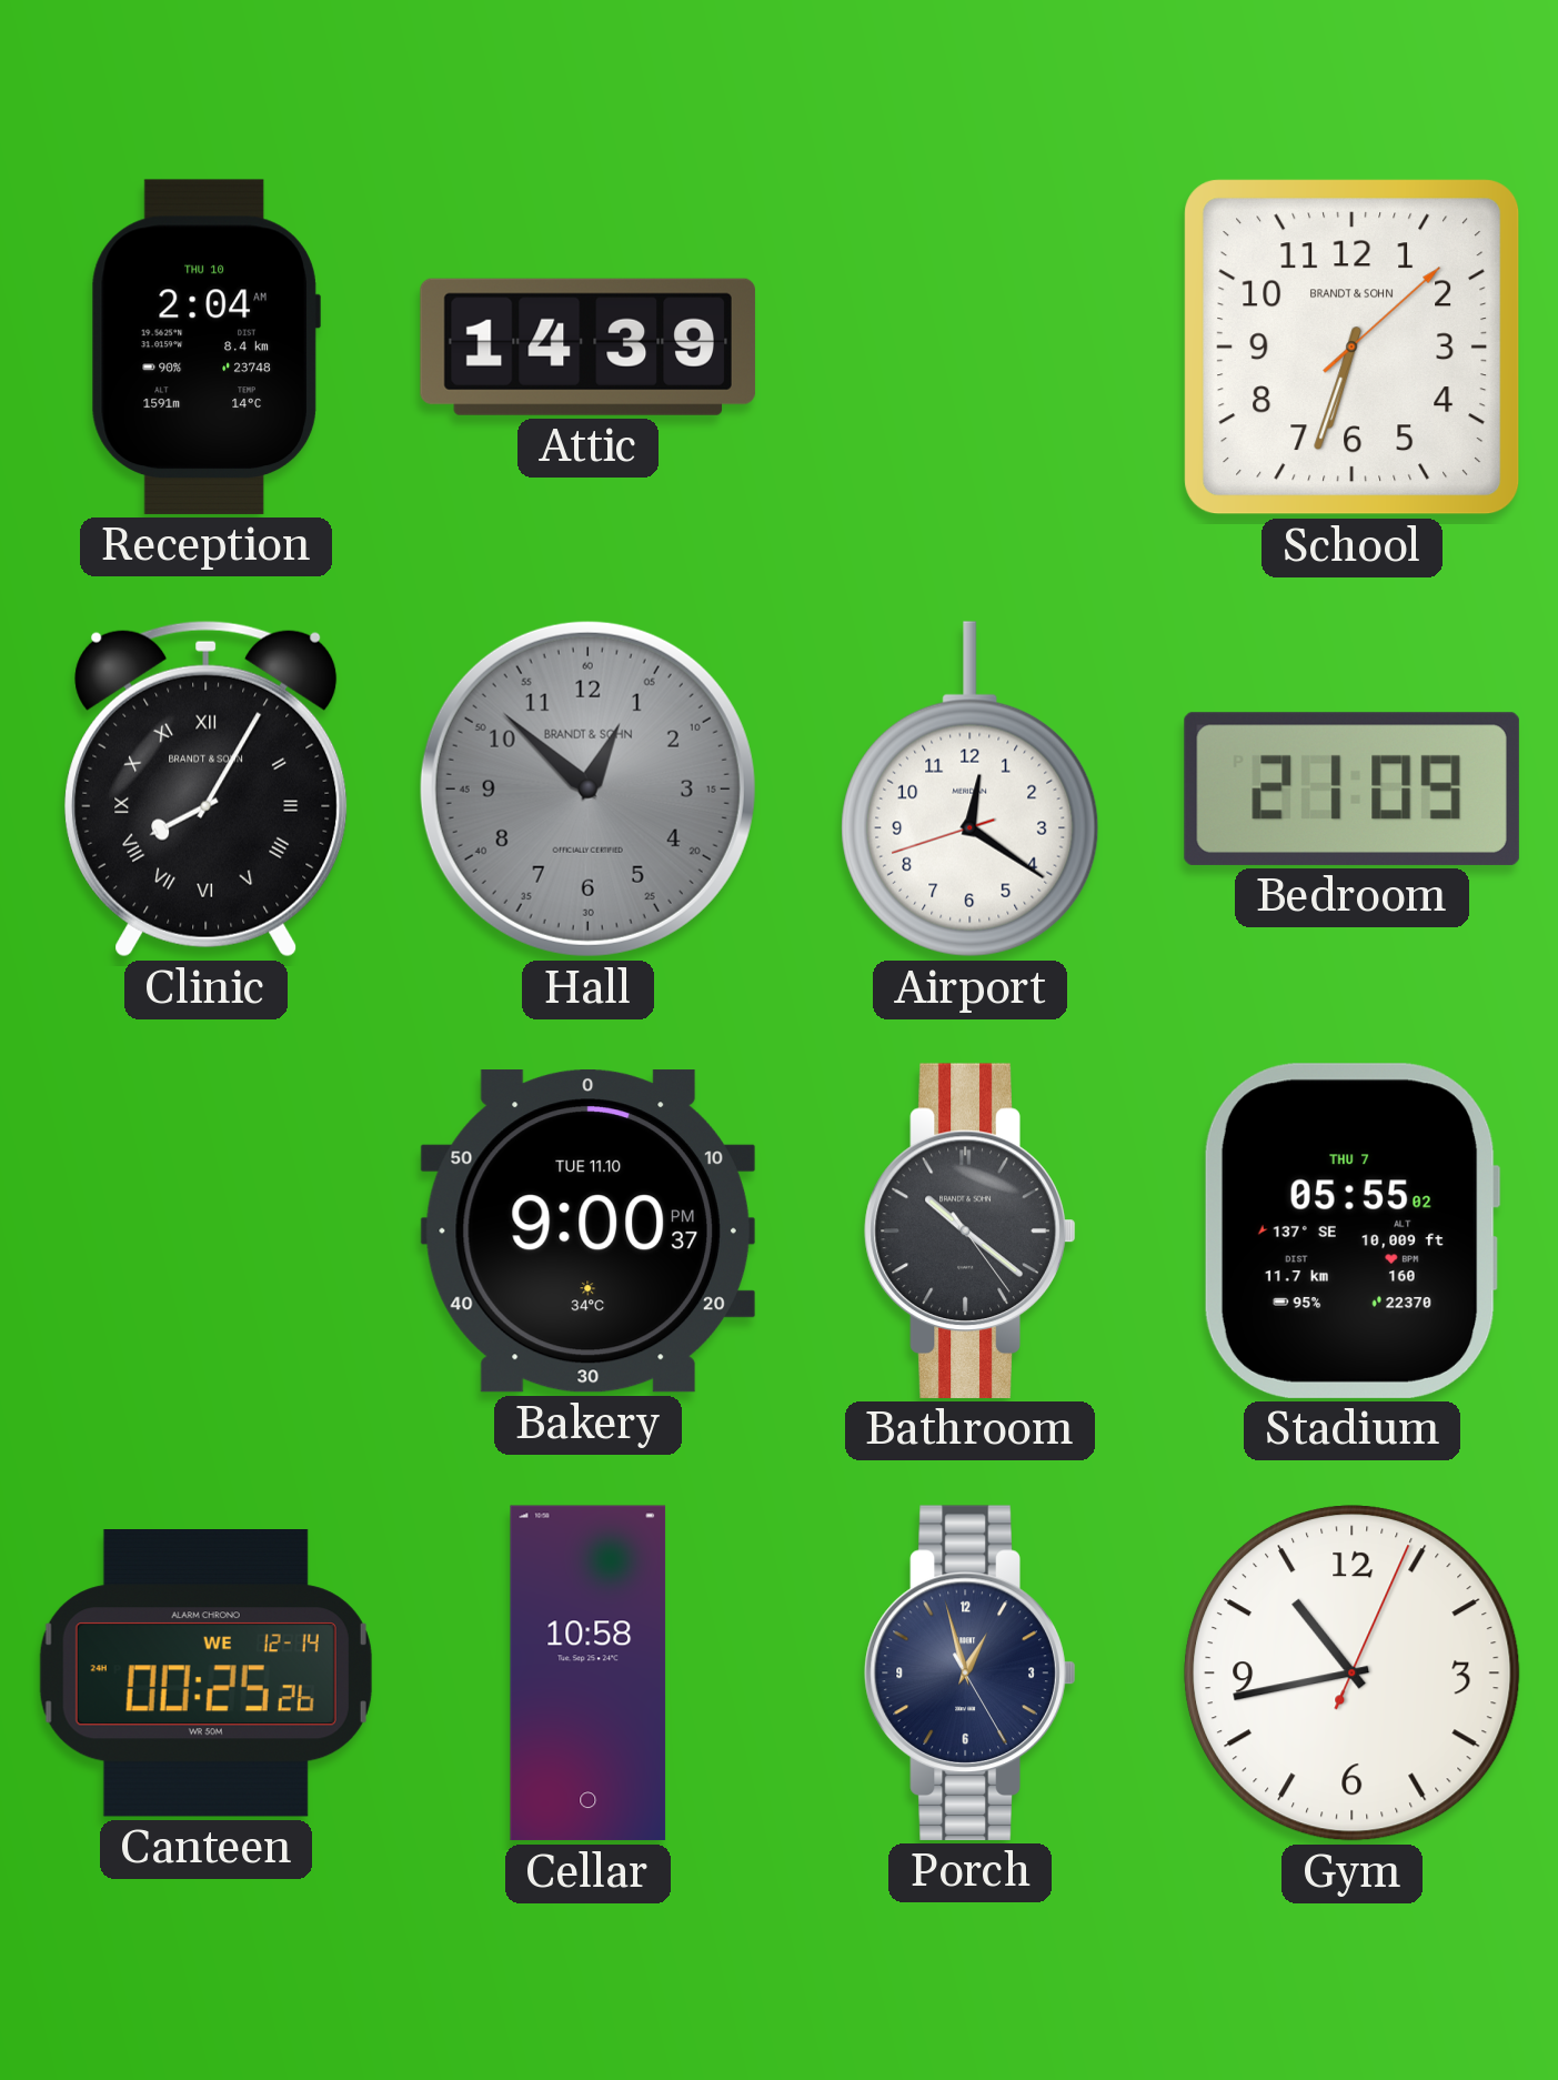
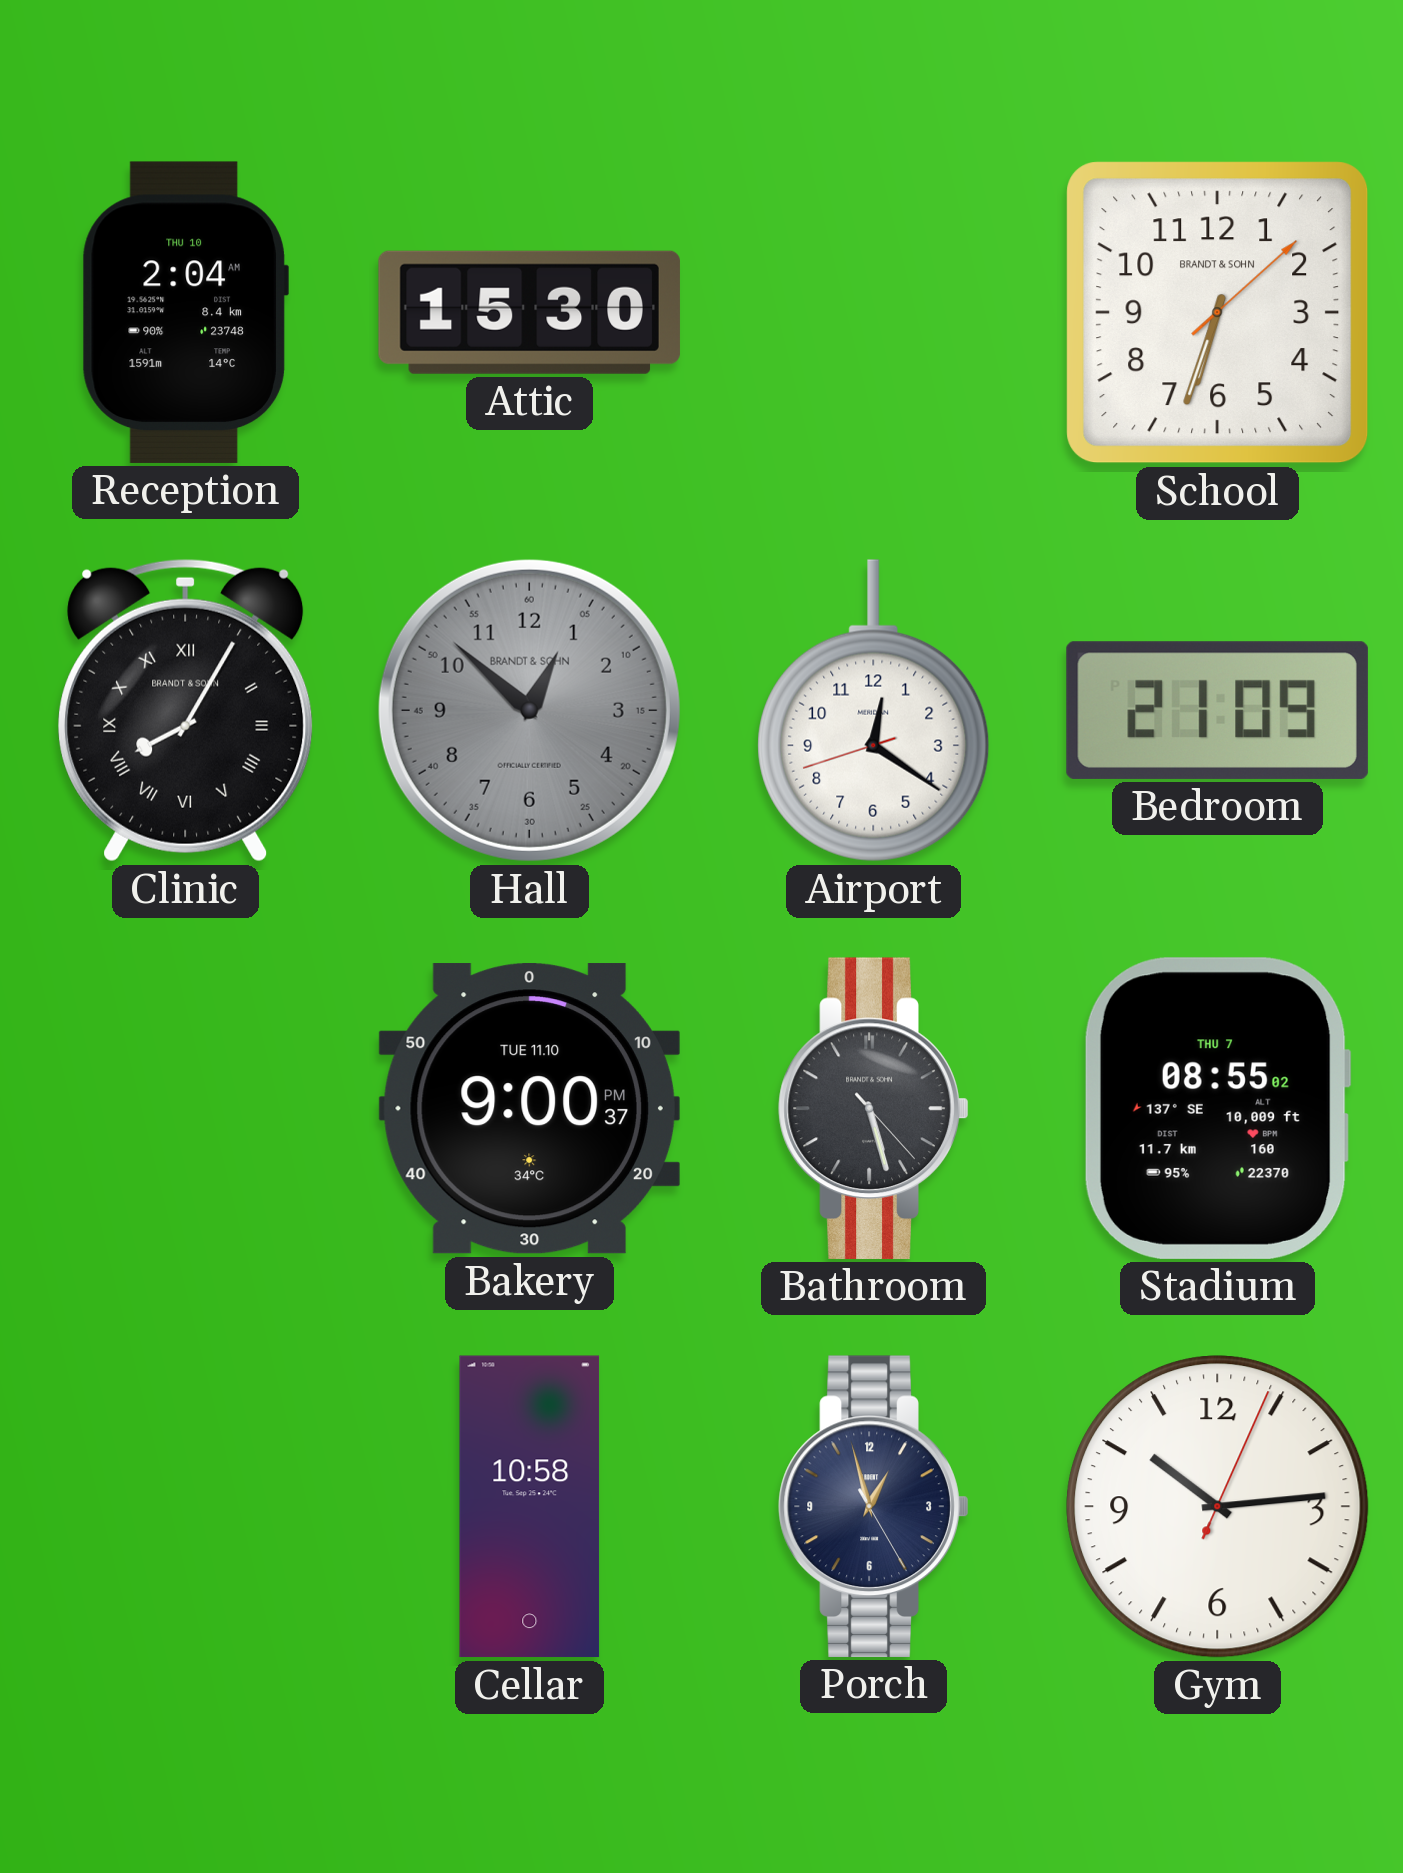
Attic: 14:39 -> 15:30
Bathroom: 10:21 -> 5:27
Stadium: 05:55 -> 08:55
Canteen: 00:25 -> none
Gym: 10:43 -> 10:14
